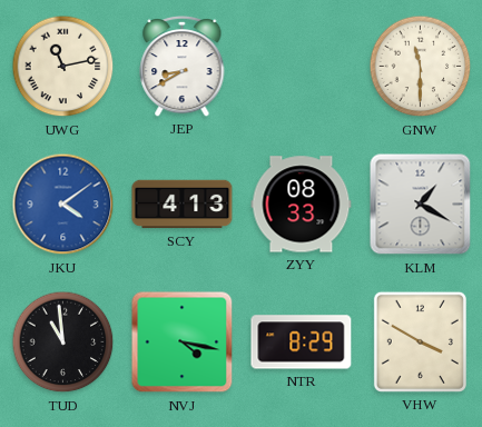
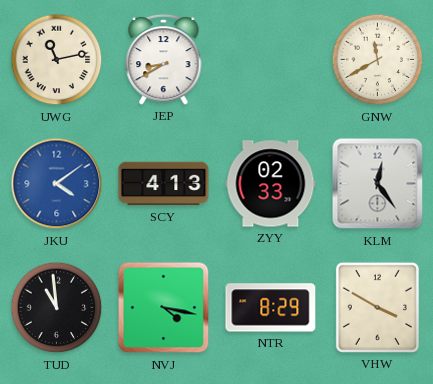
GNW: 11:30 -> 11:40
ZYY: 08:33 -> 02:33
KLM: 1:20 -> 12:24
